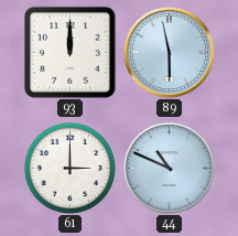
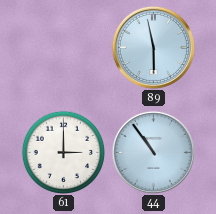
93: 12:00 -> none
44: 10:49 -> 10:54
